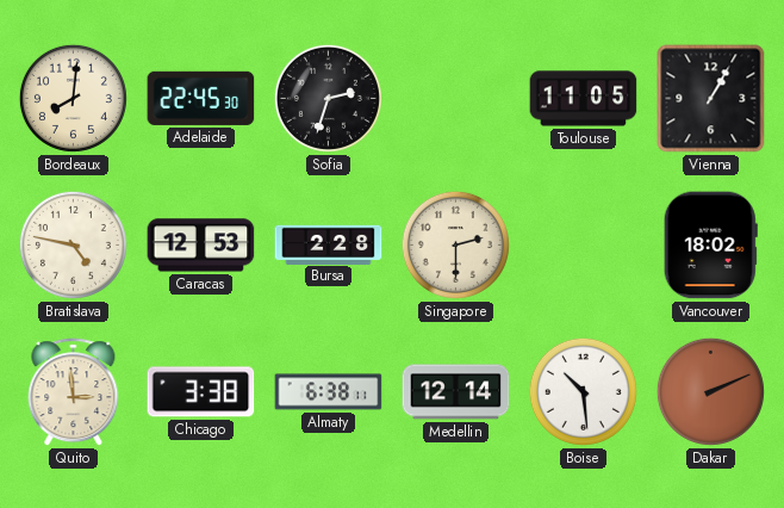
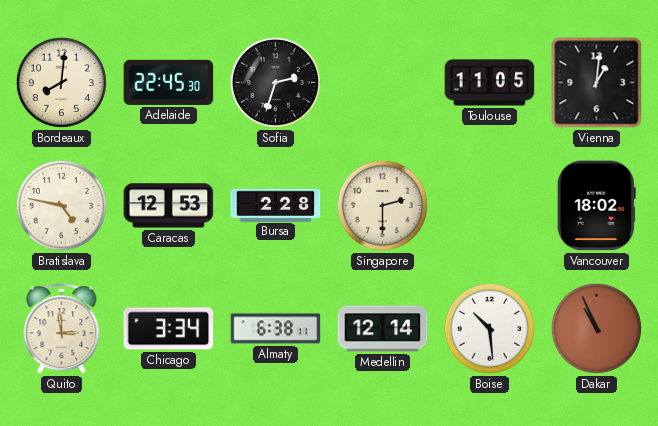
Vienna: 1:05 -> 1:01
Chicago: 3:38 -> 3:34
Dakar: 2:11 -> 10:56
